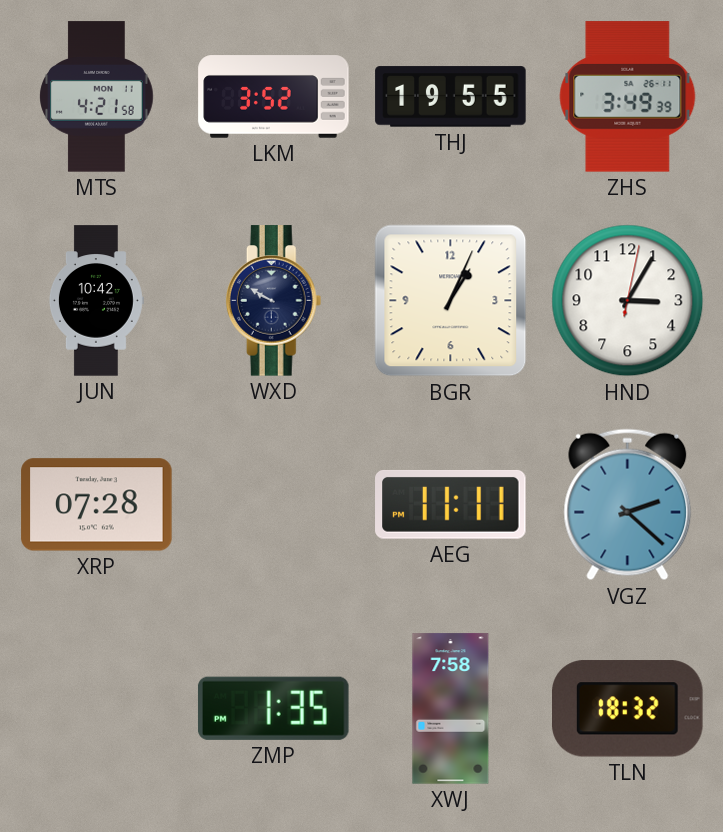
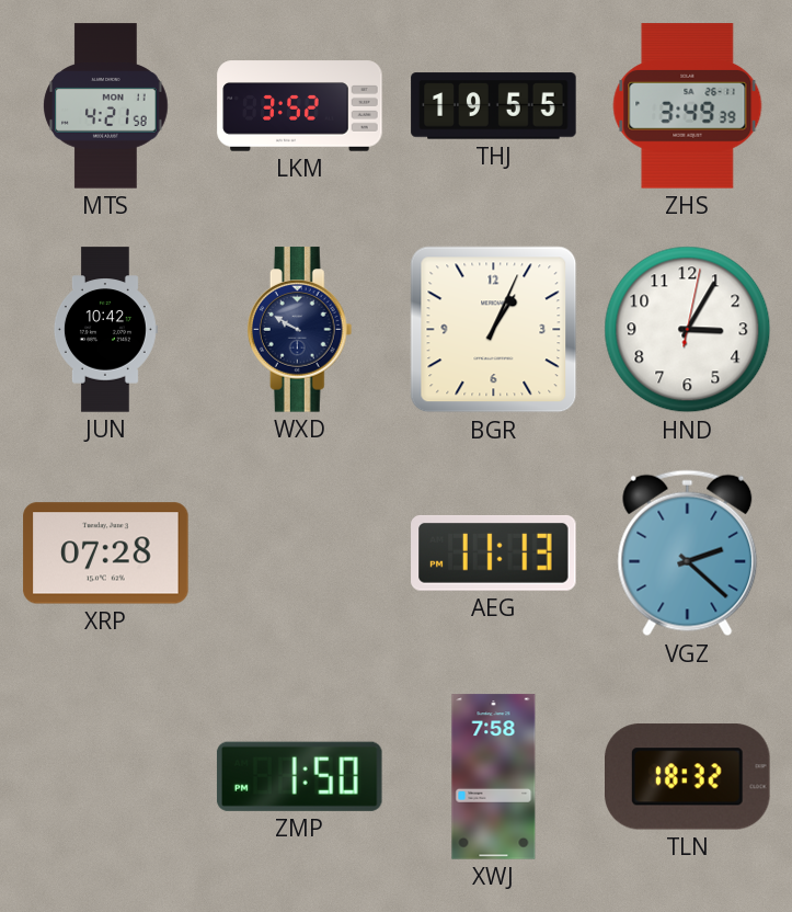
AEG: 11:11 -> 11:13
ZMP: 1:35 -> 1:50
